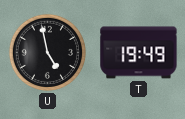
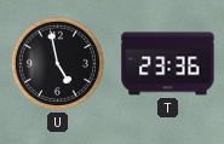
T: 19:49 -> 23:36
